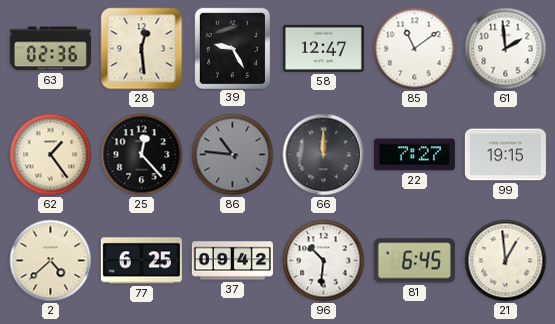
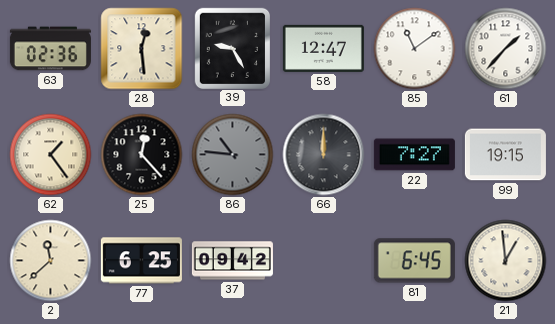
61: 1:59 -> 1:37
2: 4:38 -> 11:38
96: 10:31 -> none
